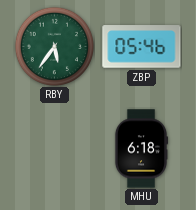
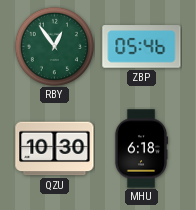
RBY: 5:36 -> 12:54
QZU: none -> 10:30
